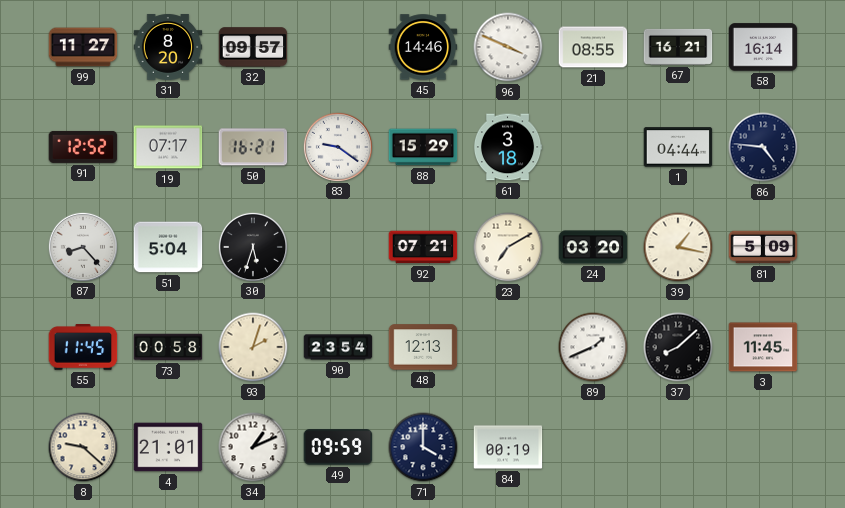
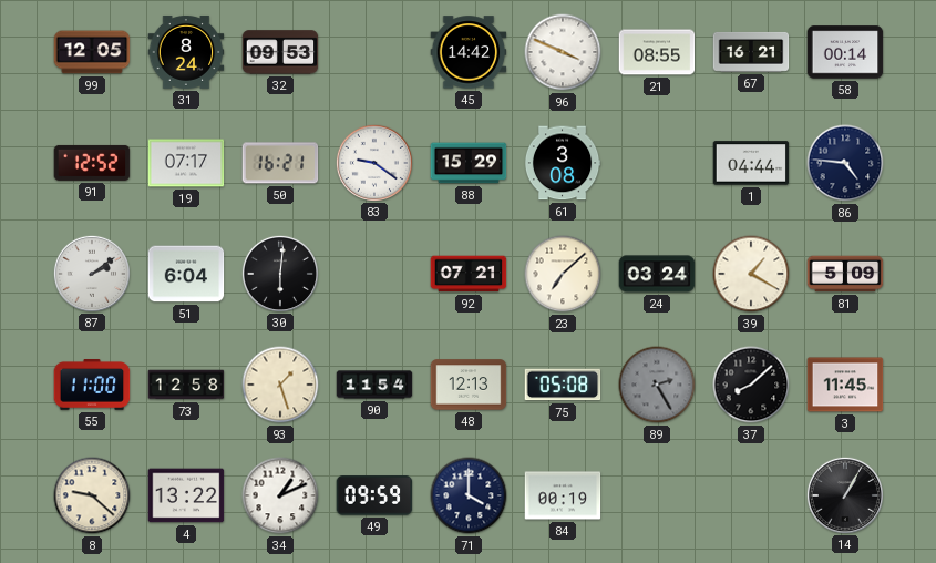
99: 11:27 -> 12:05
31: 8:20 -> 8:24
32: 09:57 -> 09:53
45: 14:46 -> 14:42
58: 16:14 -> 00:14
61: 3:18 -> 3:08
87: 8:23 -> 2:09
51: 5:04 -> 6:04
30: 5:33 -> 6:01
23: 7:10 -> 7:08
24: 03:20 -> 03:24
39: 1:17 -> 1:20
55: 11:45 -> 11:00
73: 00:58 -> 12:58
93: 2:03 -> 1:27
90: 23:54 -> 11:54
75: none -> 05:08
89: 1:41 -> 2:25
89 dial: white -> grey
4: 21:01 -> 13:22
14: none -> 1:05
